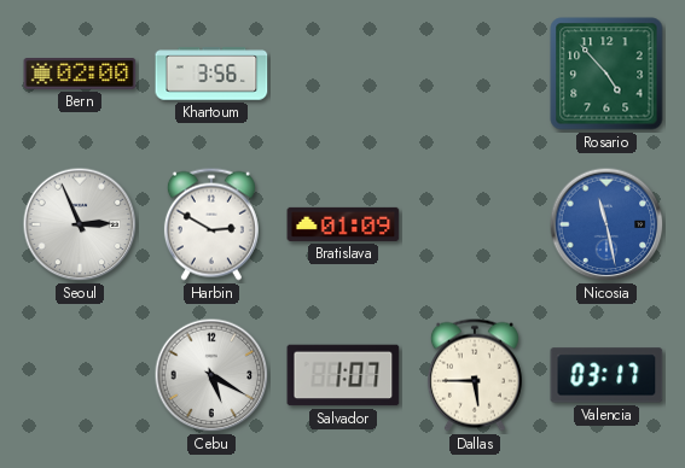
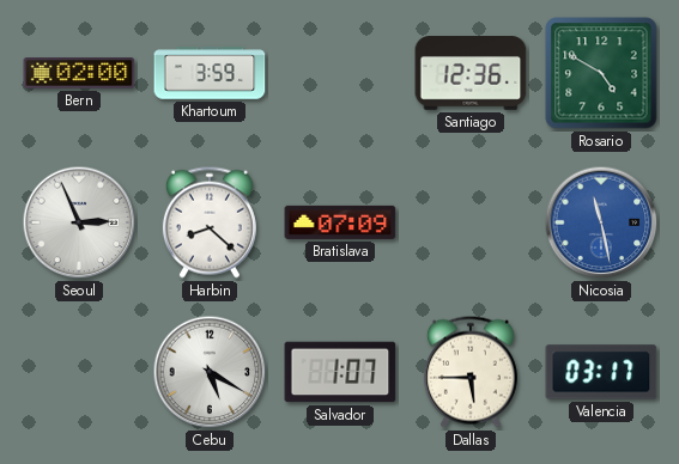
Khartoum: 3:56 -> 3:59
Santiago: none -> 12:36
Rosario: 4:53 -> 4:50
Harbin: 2:50 -> 8:22
Bratislava: 01:09 -> 07:09
